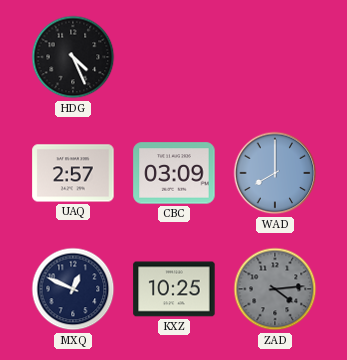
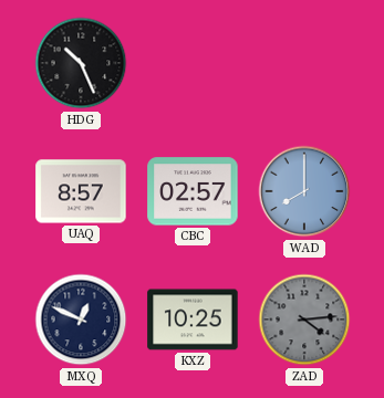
HDG: 4:26 -> 10:26
UAQ: 2:57 -> 8:57
CBC: 03:09 -> 02:57
